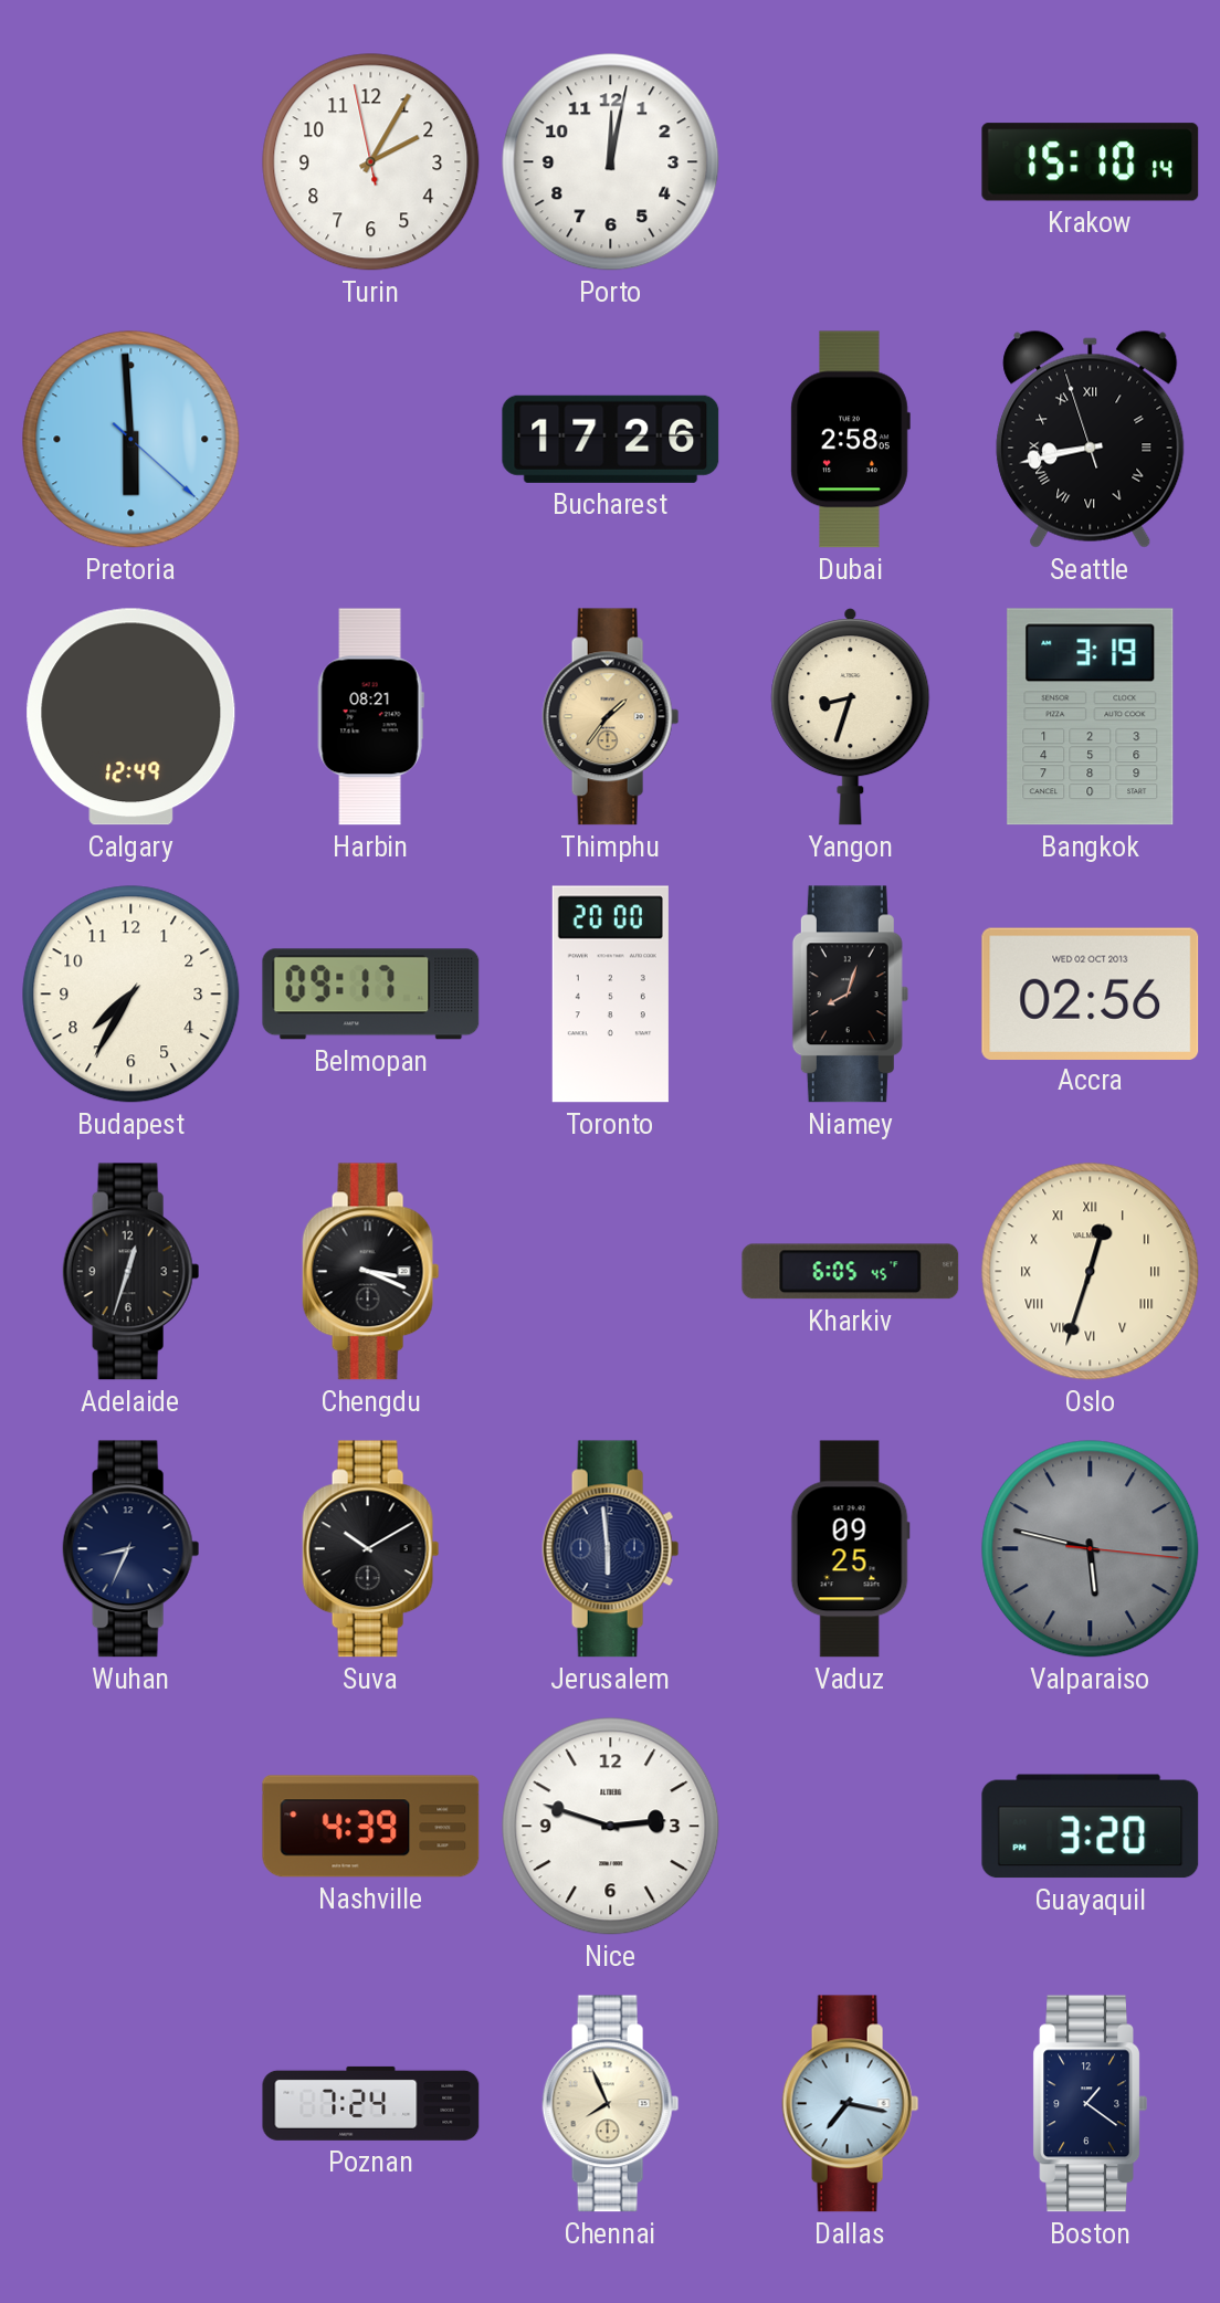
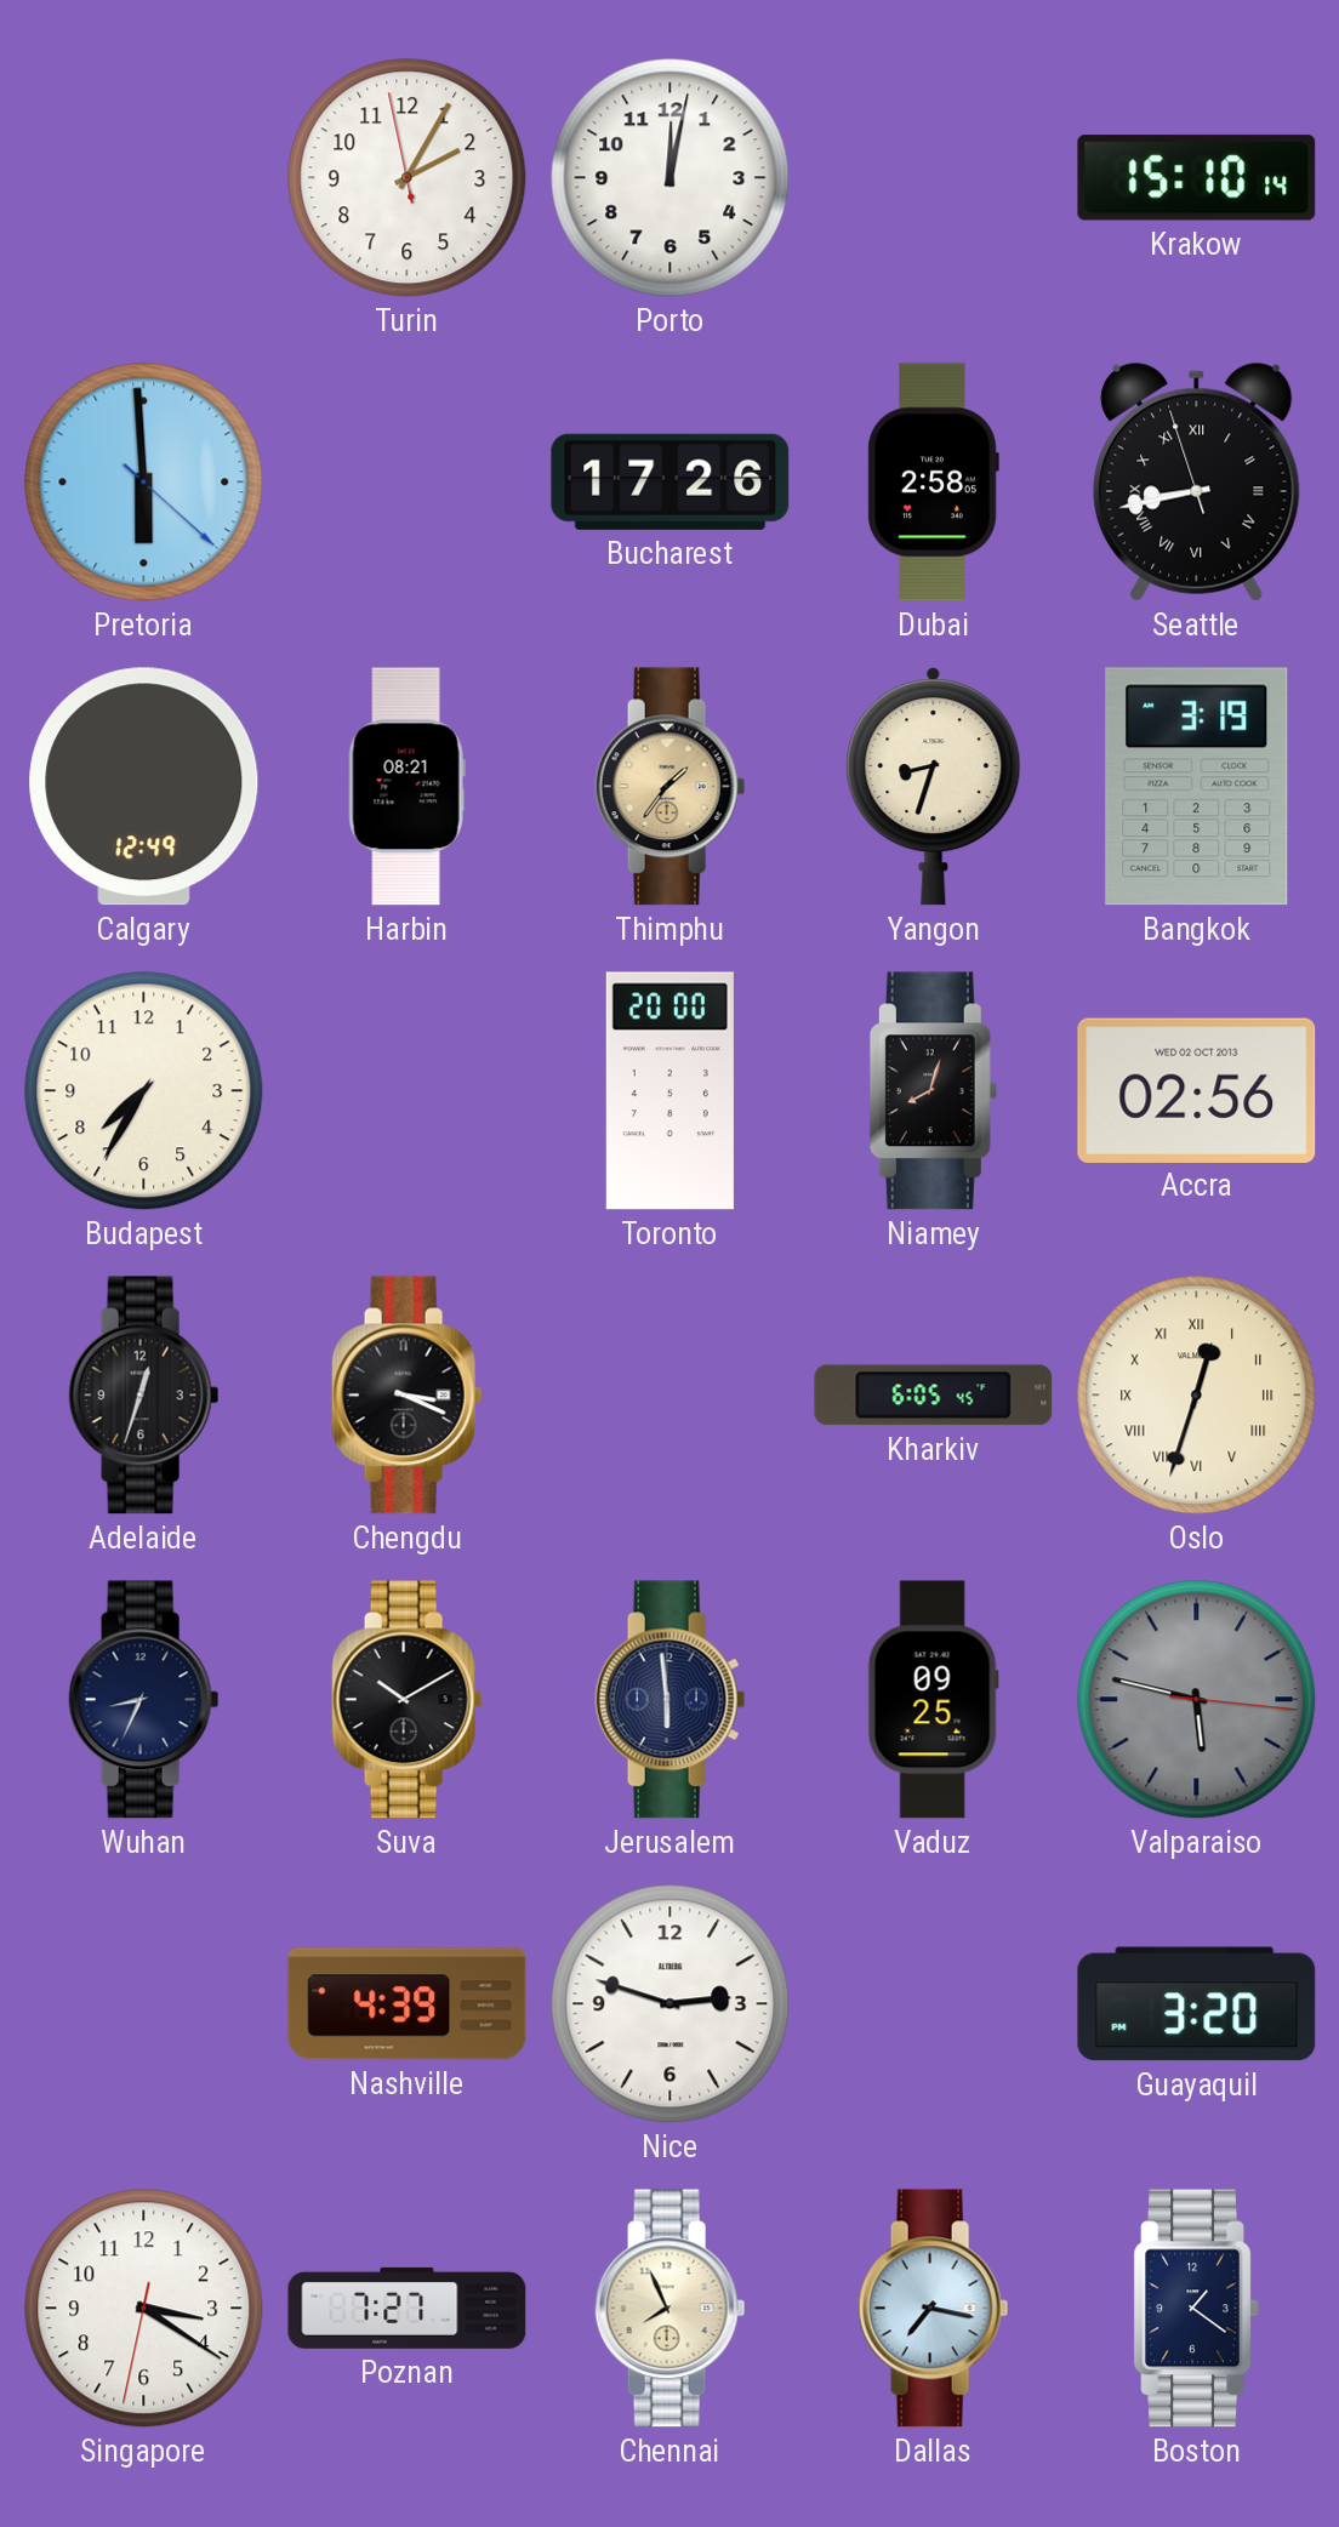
Belmopan: 09:17 -> none
Singapore: none -> 3:20
Poznan: 7:24 -> 7:27
